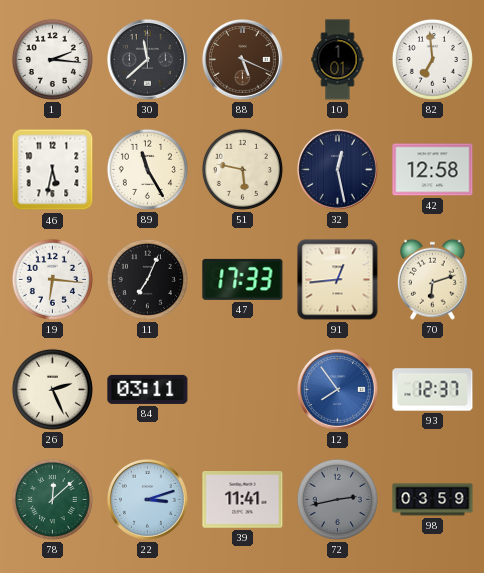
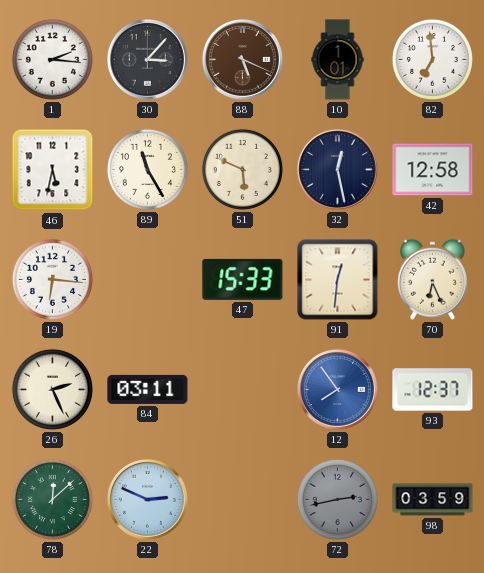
30: 11:38 -> 3:07
51: 5:47 -> 5:49
11: 7:04 -> none
47: 17:33 -> 15:33
91: 12:44 -> 12:31
70: 6:12 -> 6:26
22: 3:12 -> 2:49
39: 11:41 -> none
